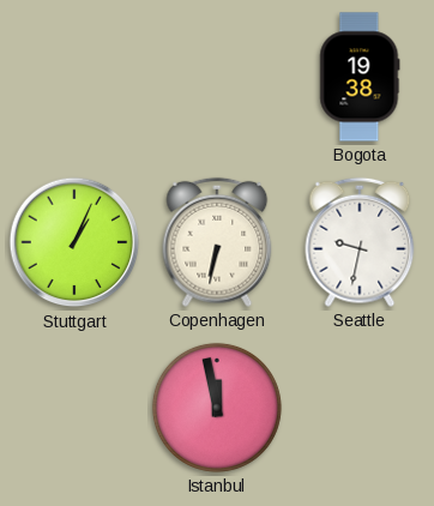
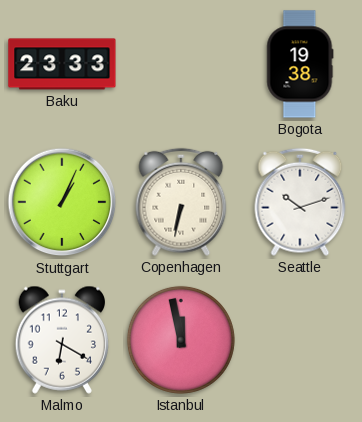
Baku: none -> 23:33
Seattle: 9:32 -> 10:12
Malmo: none -> 6:20
